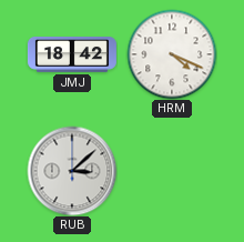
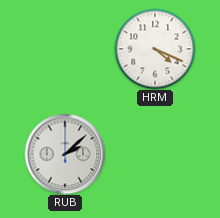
JMJ: 18:42 -> none
RUB: 3:08 -> 2:08
